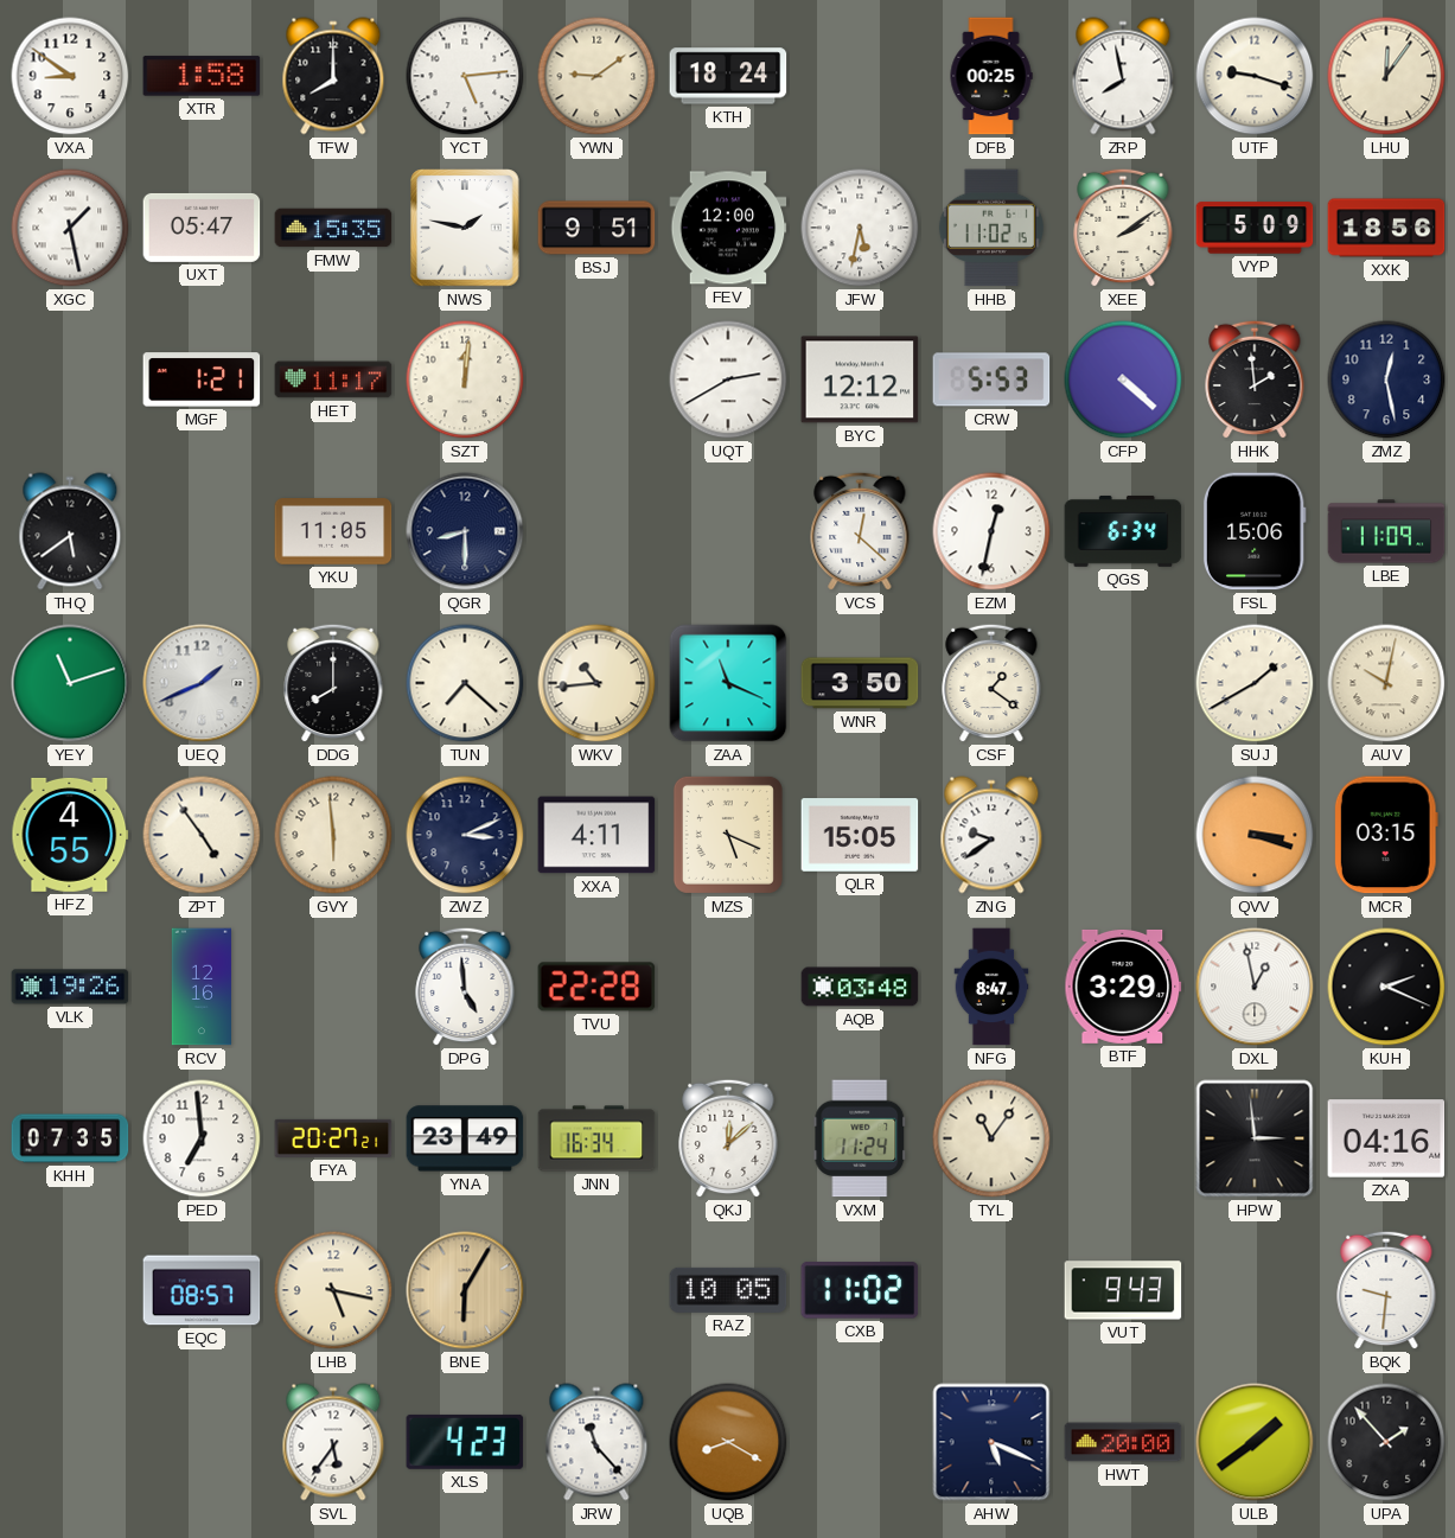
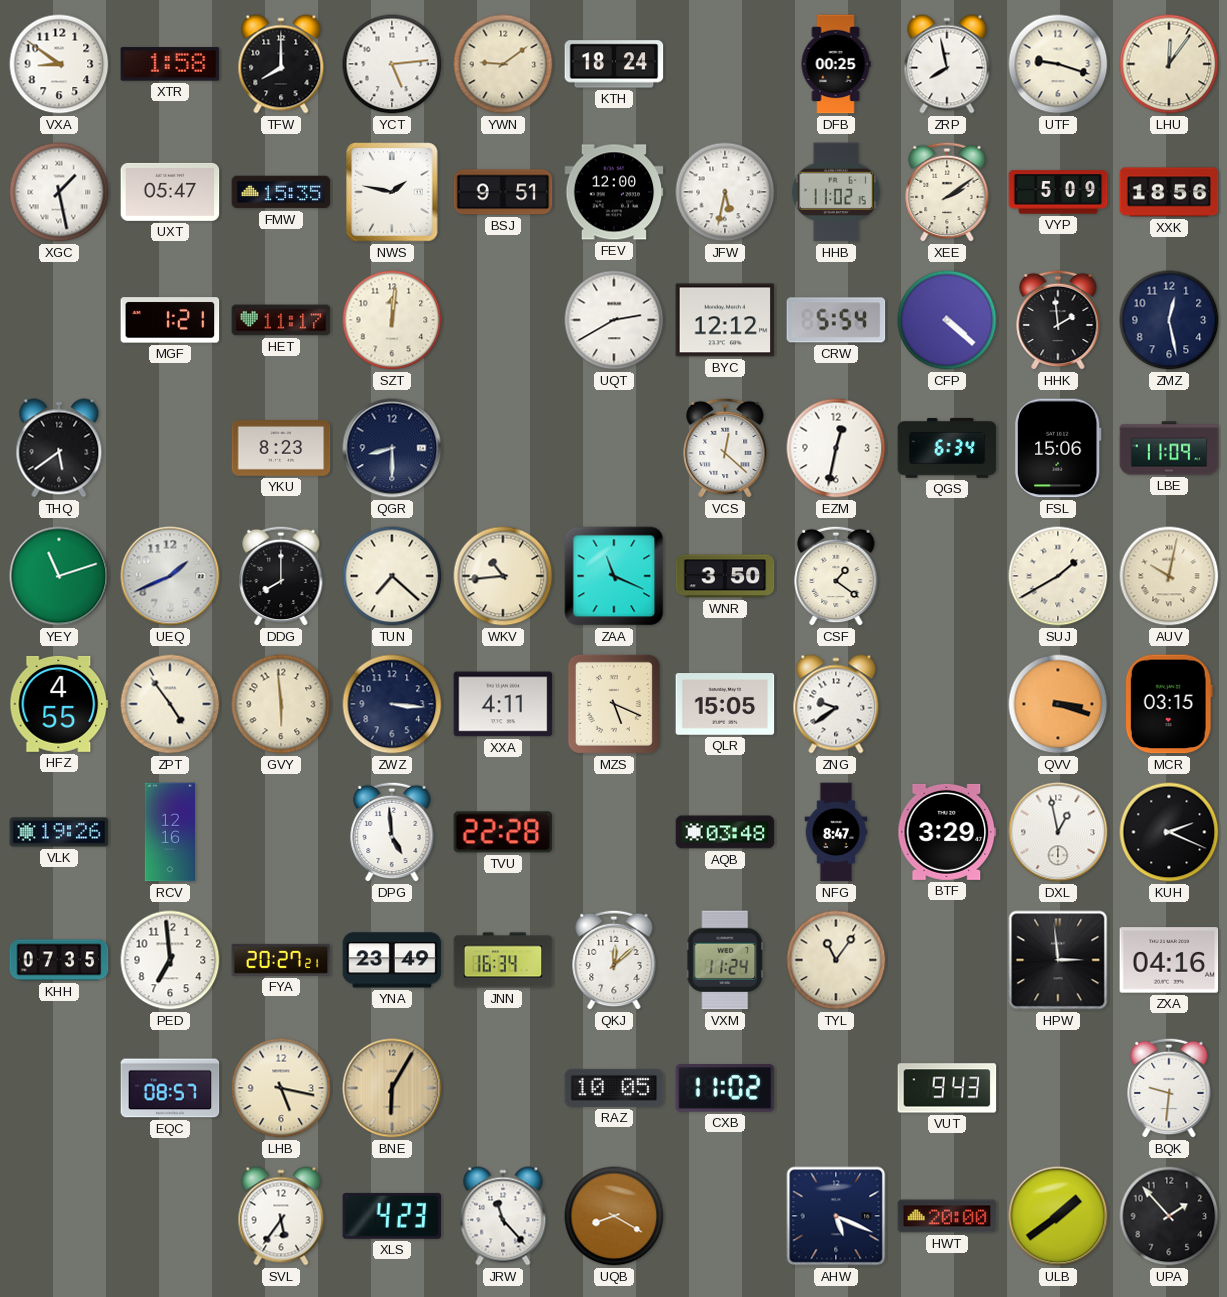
CRW: 5:53 -> 5:54
YKU: 11:05 -> 8:23
ZWZ: 3:11 -> 3:16
